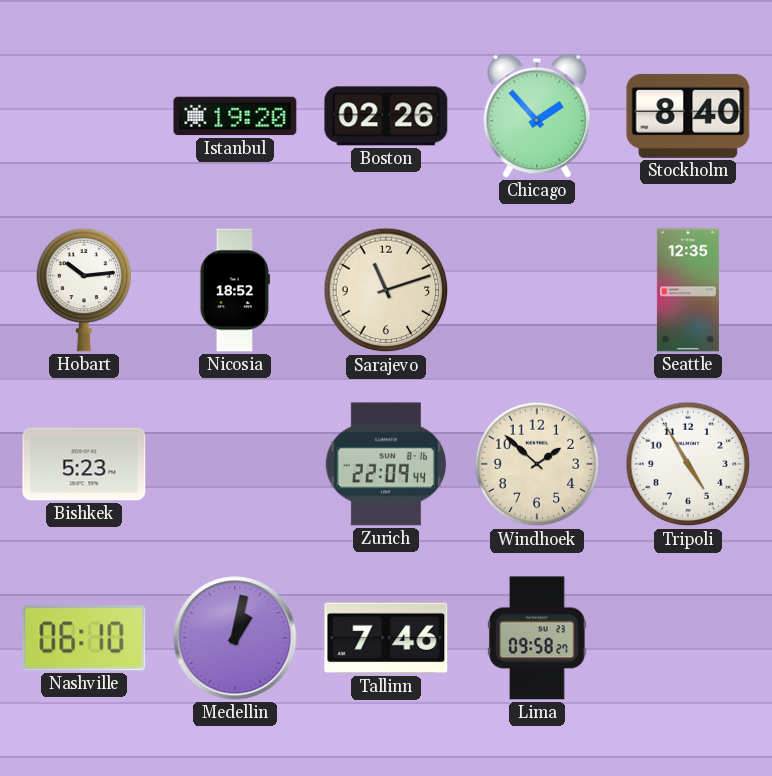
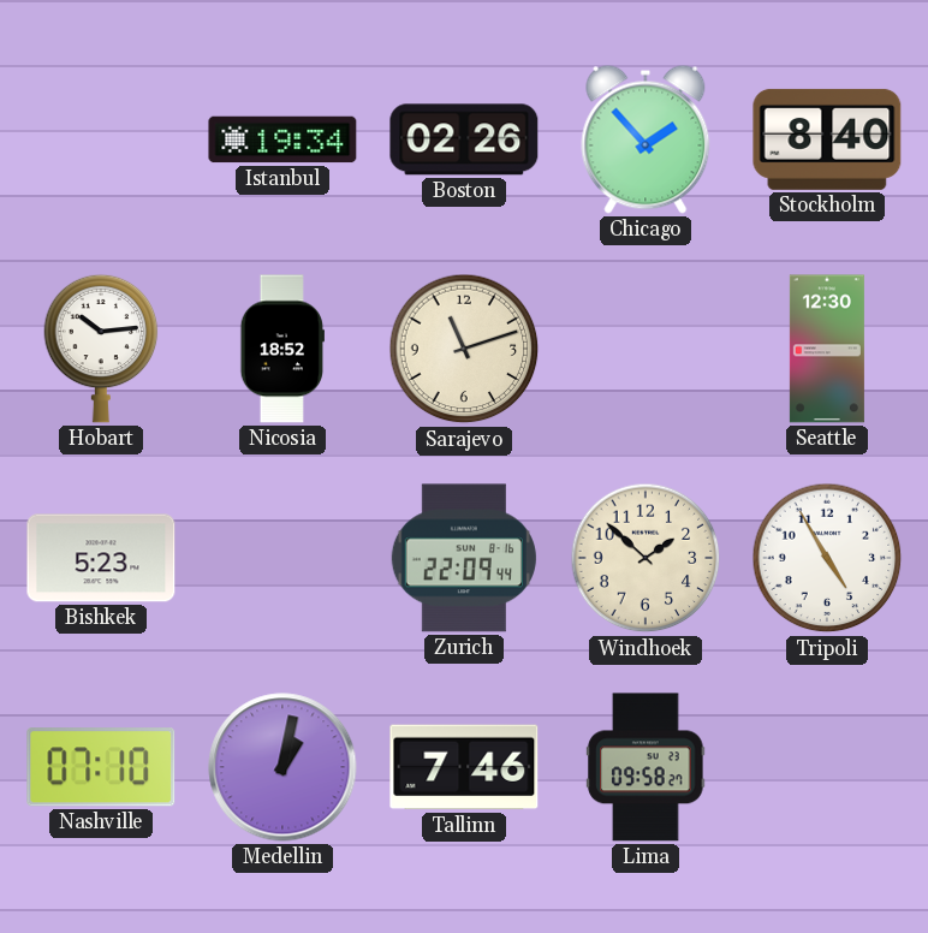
Istanbul: 19:20 -> 19:34
Seattle: 12:35 -> 12:30
Nashville: 06:10 -> 07:10
